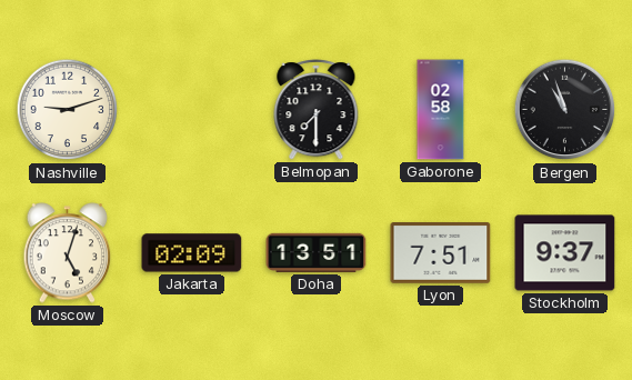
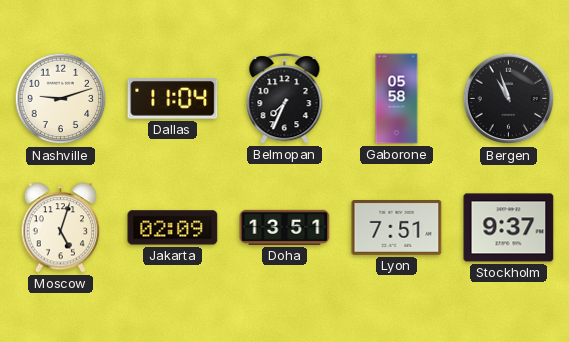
Dallas: none -> 11:04
Belmopan: 7:30 -> 7:34
Gaborone: 02:58 -> 05:58
